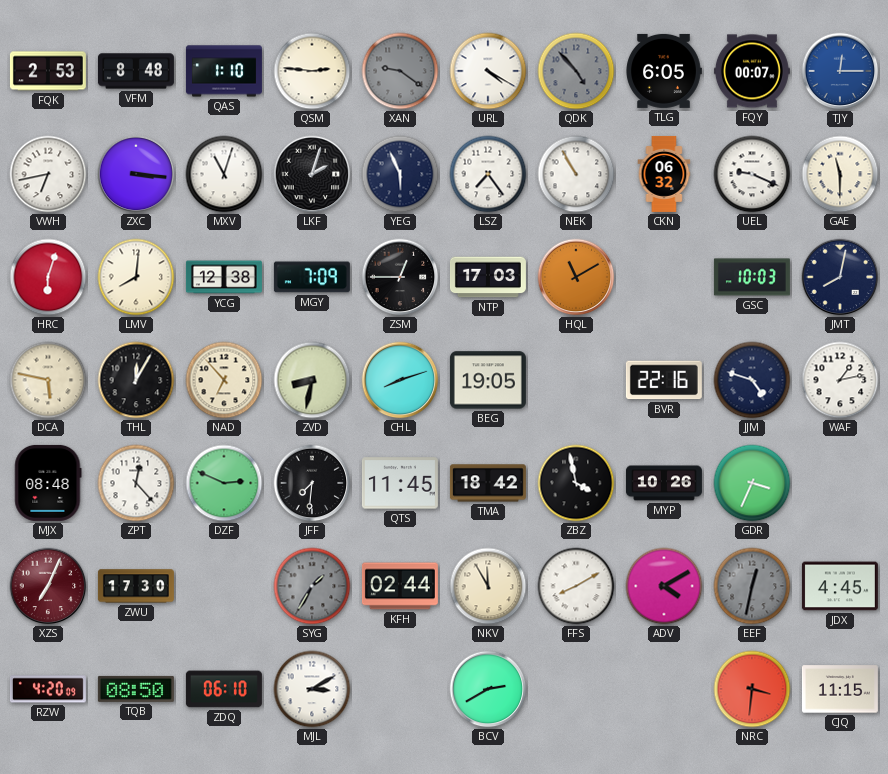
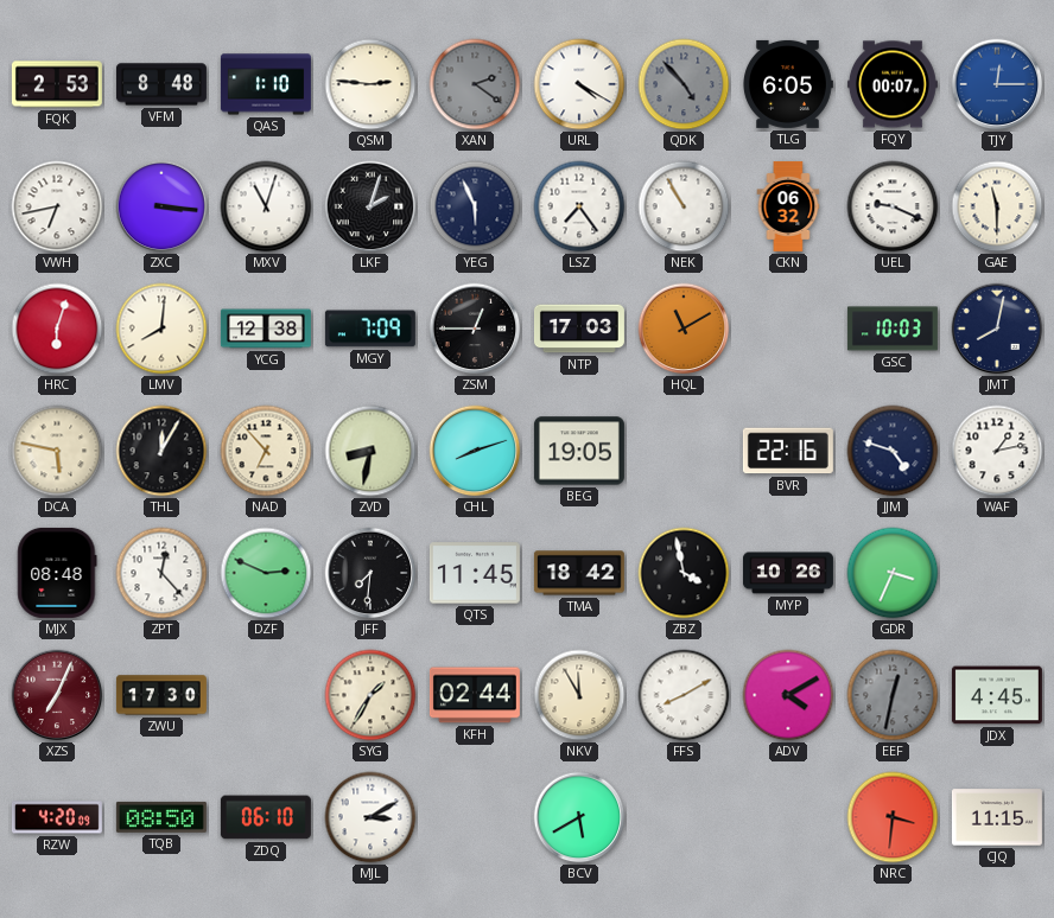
XAN: 9:21 -> 2:21
SYG dial: grey -> cream
BCV: 2:40 -> 5:40
